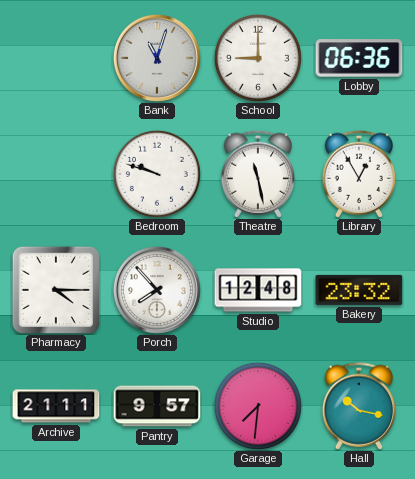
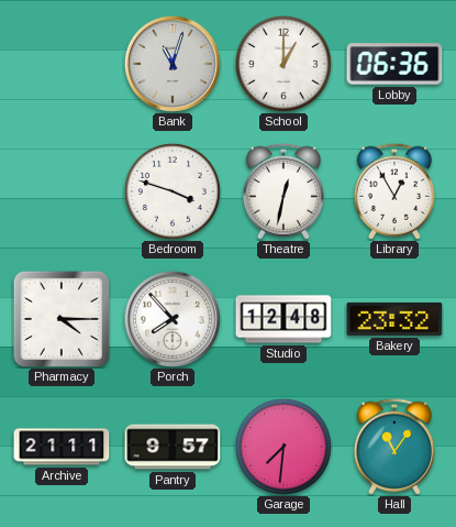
School: 9:00 -> 1:00
Bedroom: 9:48 -> 3:48
Theatre: 11:28 -> 12:32
Hall: 10:17 -> 11:06
